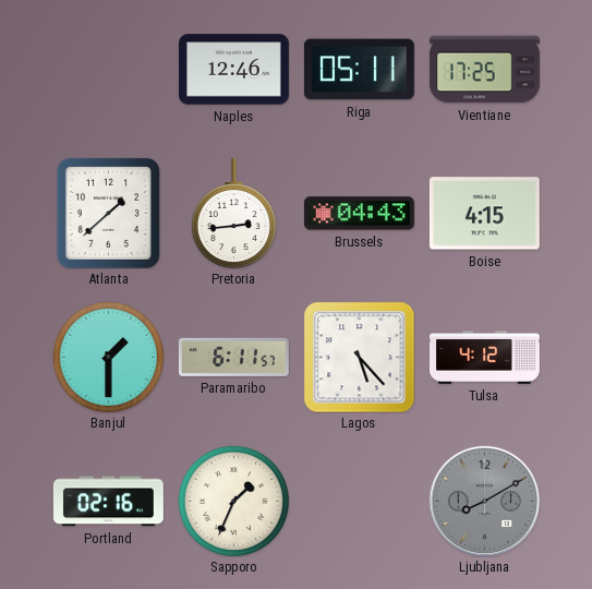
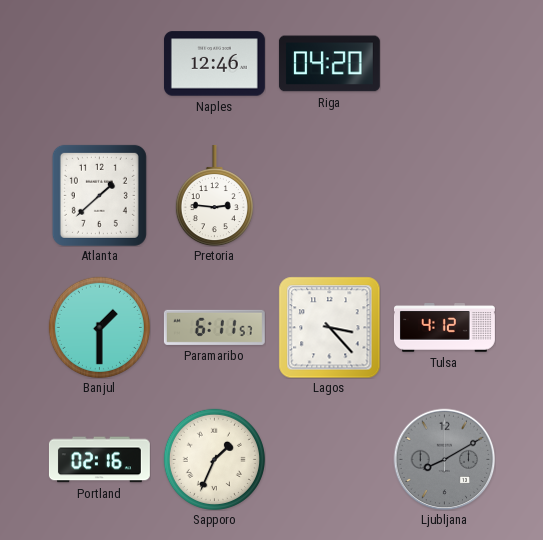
Riga: 05:11 -> 04:20
Vientiane: 17:25 -> none
Pretoria: 2:44 -> 2:46
Brussels: 04:43 -> none
Boise: 4:15 -> none
Lagos: 5:23 -> 3:23
